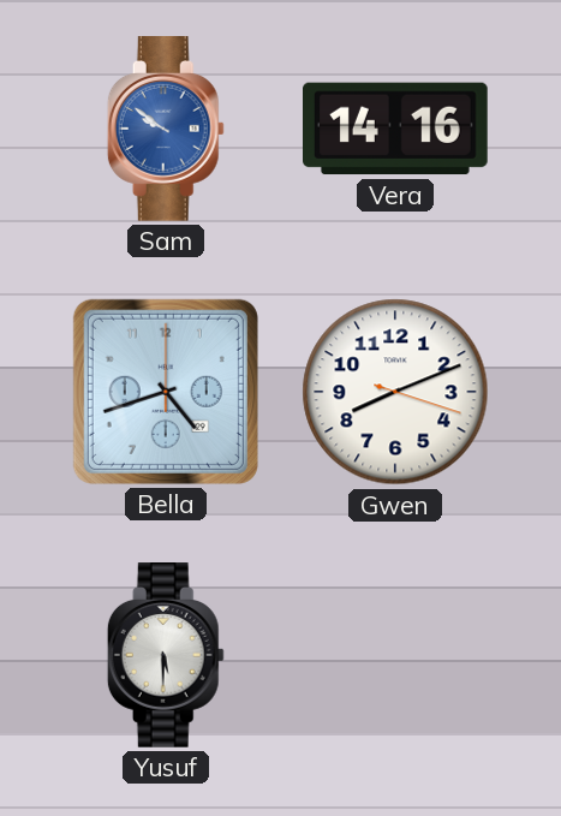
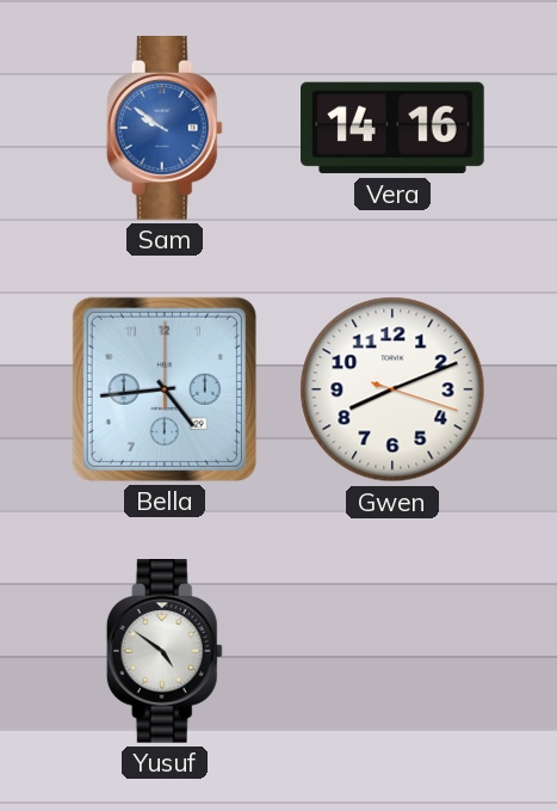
Bella: 4:42 -> 4:44
Yusuf: 5:30 -> 4:51
